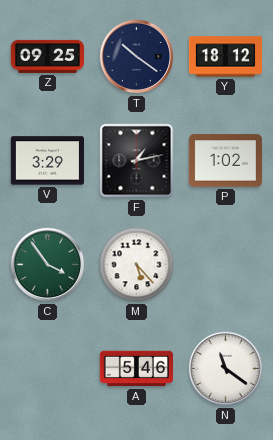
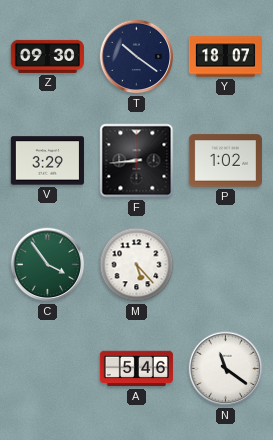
Z: 09:25 -> 09:30
Y: 18:12 -> 18:07
F: 1:13 -> 8:44
